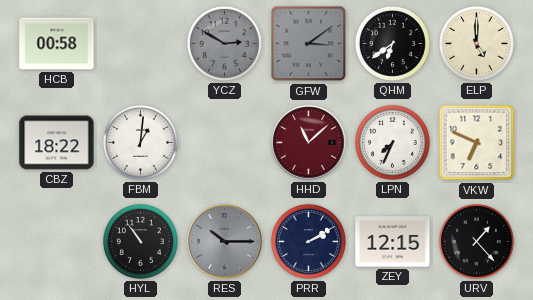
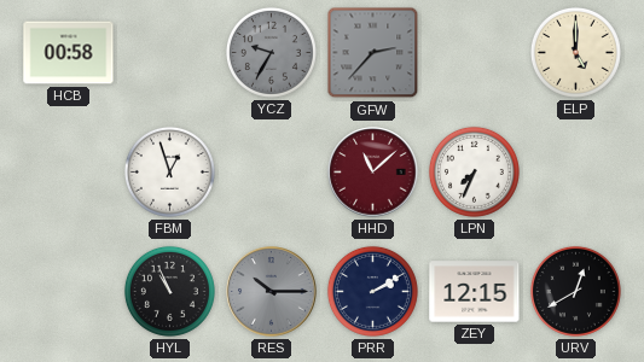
YCZ: 2:50 -> 9:35
GFW: 3:09 -> 2:37
QHM: 6:39 -> none
CBZ: 18:22 -> none
FBM: 1:01 -> 12:57
VKW: 6:49 -> none
HYL: 10:54 -> 10:56
URV: 1:23 -> 12:40
